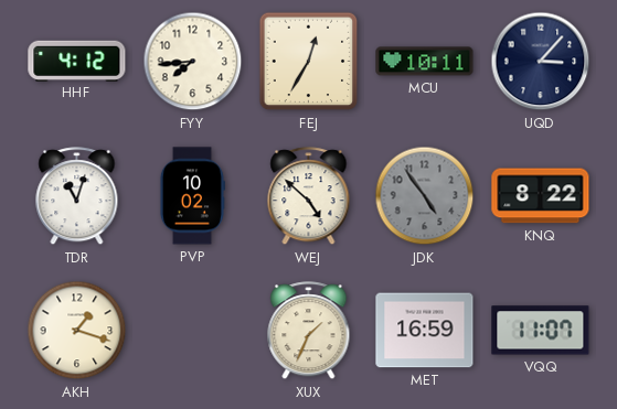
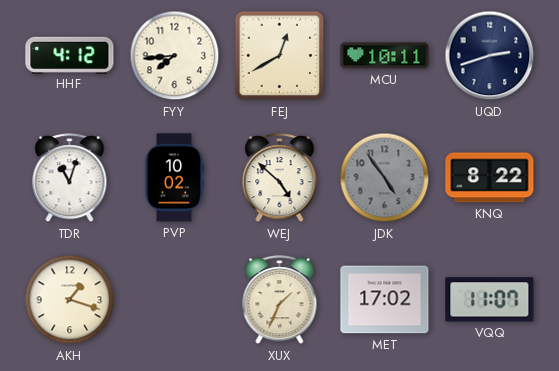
FEJ: 12:35 -> 12:40
UQD: 3:07 -> 2:42
MET: 16:59 -> 17:02
